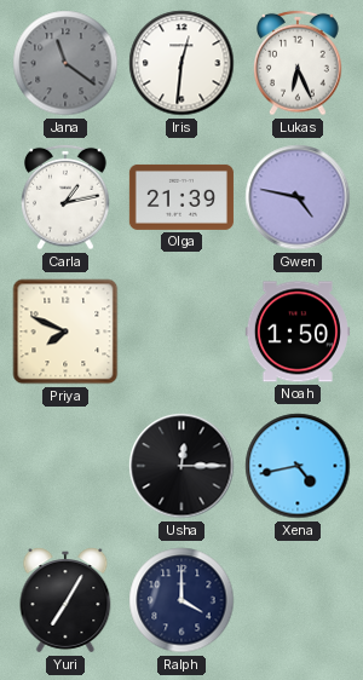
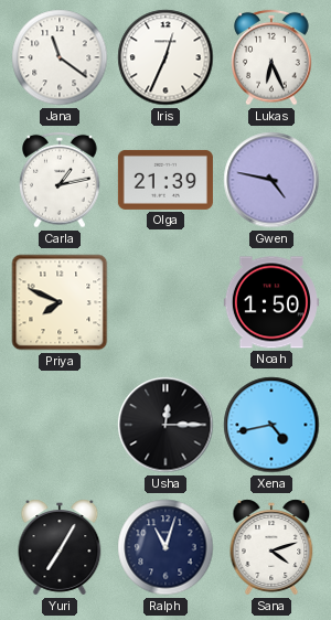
Jana dial: grey -> white
Iris: 12:31 -> 12:34
Ralph: 4:00 -> 11:03
Sana: none -> 4:12
